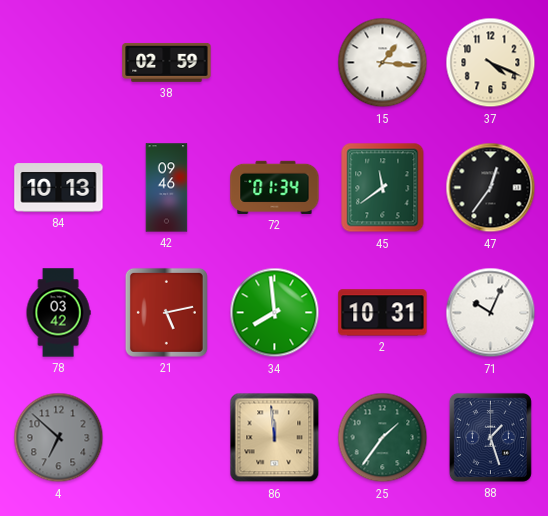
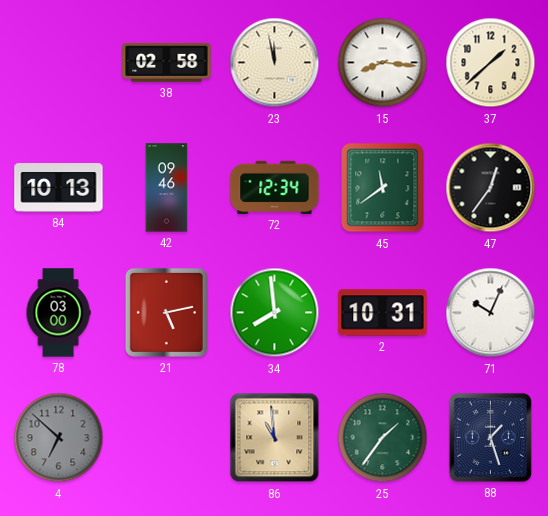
38: 02:59 -> 02:58
23: none -> 11:58
15: 1:16 -> 8:16
37: 4:19 -> 1:38
72: 01:34 -> 12:34
78: 03:42 -> 03:00
86: 11:59 -> 10:59
